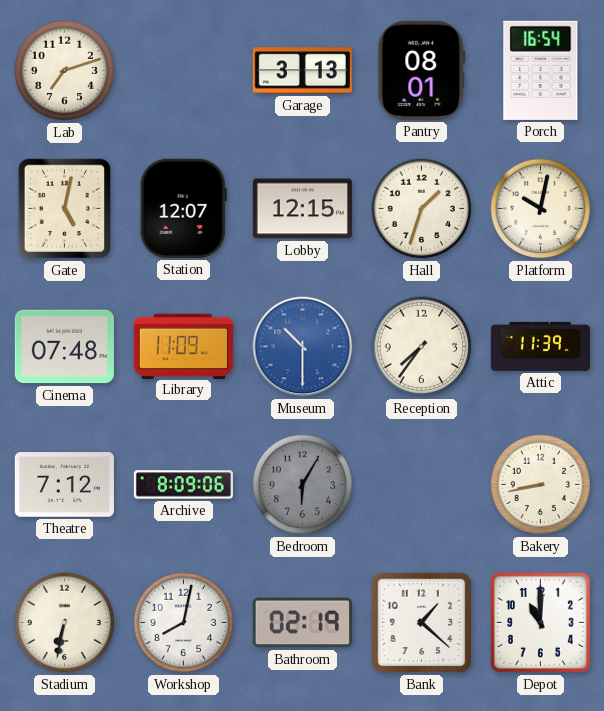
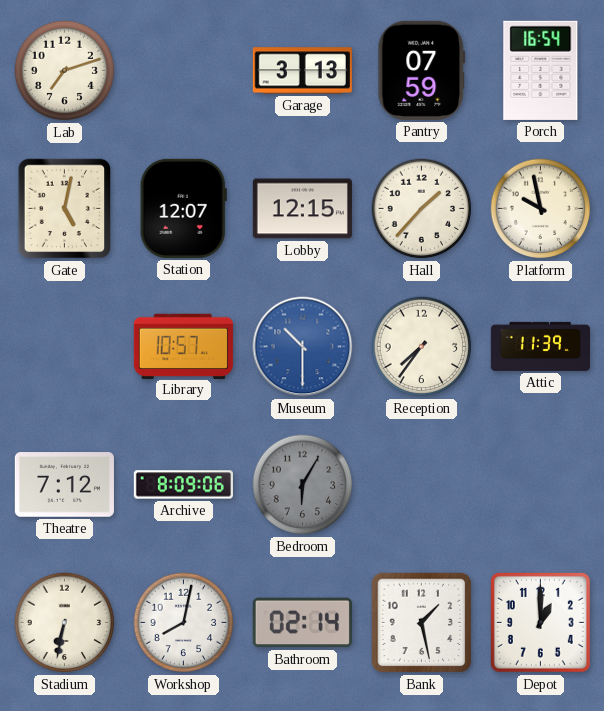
Pantry: 08:01 -> 07:59
Hall: 1:33 -> 1:37
Platform: 10:02 -> 9:58
Cinema: 07:48 -> none
Library: 11:09 -> 10:57
Bakery: 8:43 -> none
Bathroom: 02:19 -> 02:14
Bank: 1:22 -> 1:28
Depot: 11:00 -> 1:00
